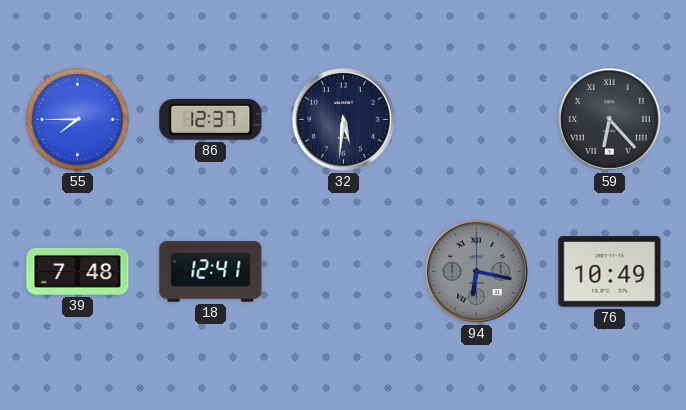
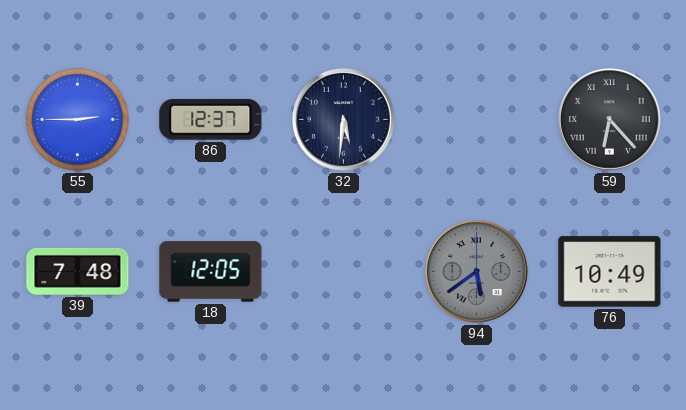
55: 7:45 -> 2:45
18: 12:41 -> 12:05
94: 6:17 -> 5:39
